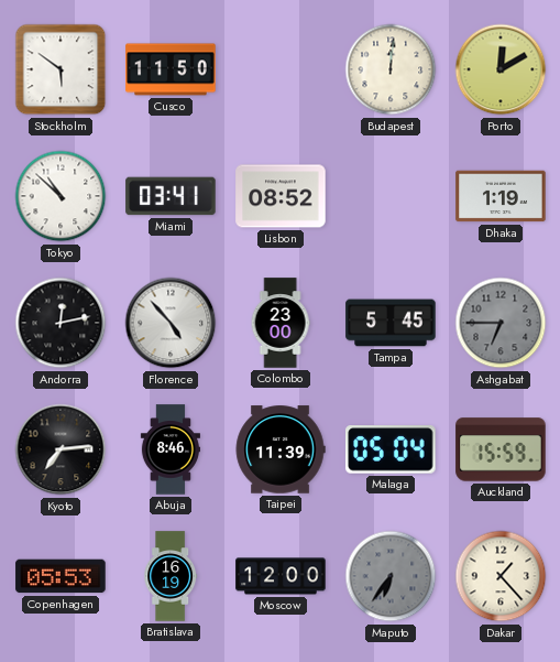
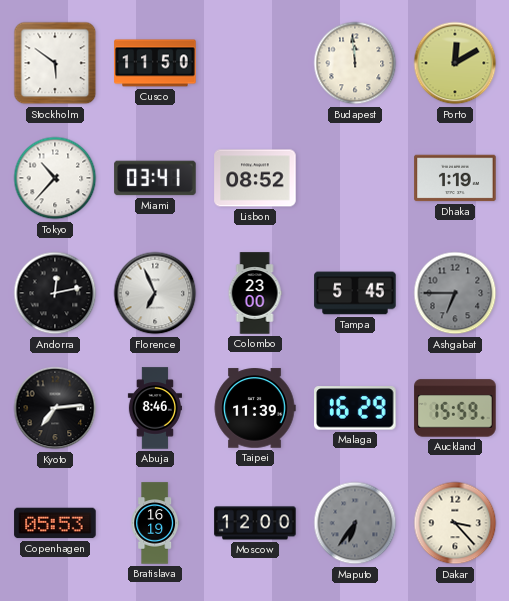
Budapest: 12:01 -> 11:59
Tokyo: 10:52 -> 10:37
Florence: 4:53 -> 6:56
Malaga: 05:04 -> 16:29
Dakar: 1:23 -> 3:23
